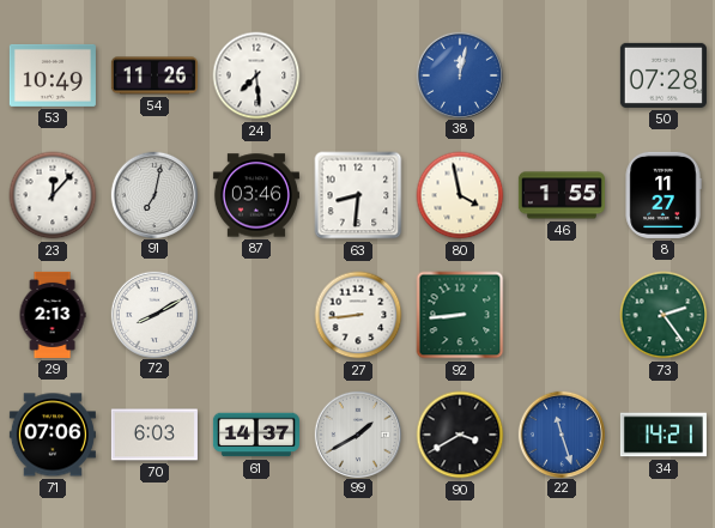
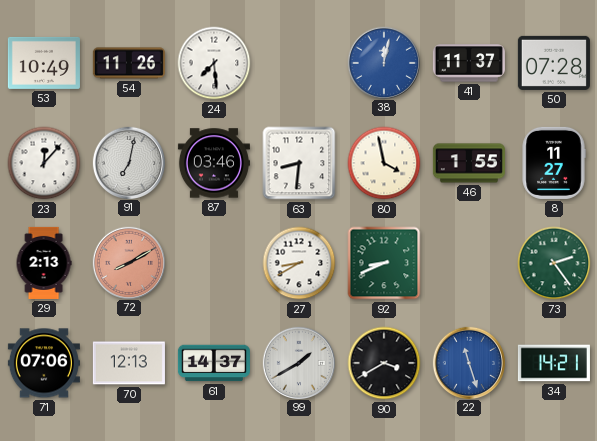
41: none -> 11:37
72 dial: white -> salmon
27: 8:44 -> 8:40
92: 8:44 -> 8:41
70: 6:03 -> 12:13
